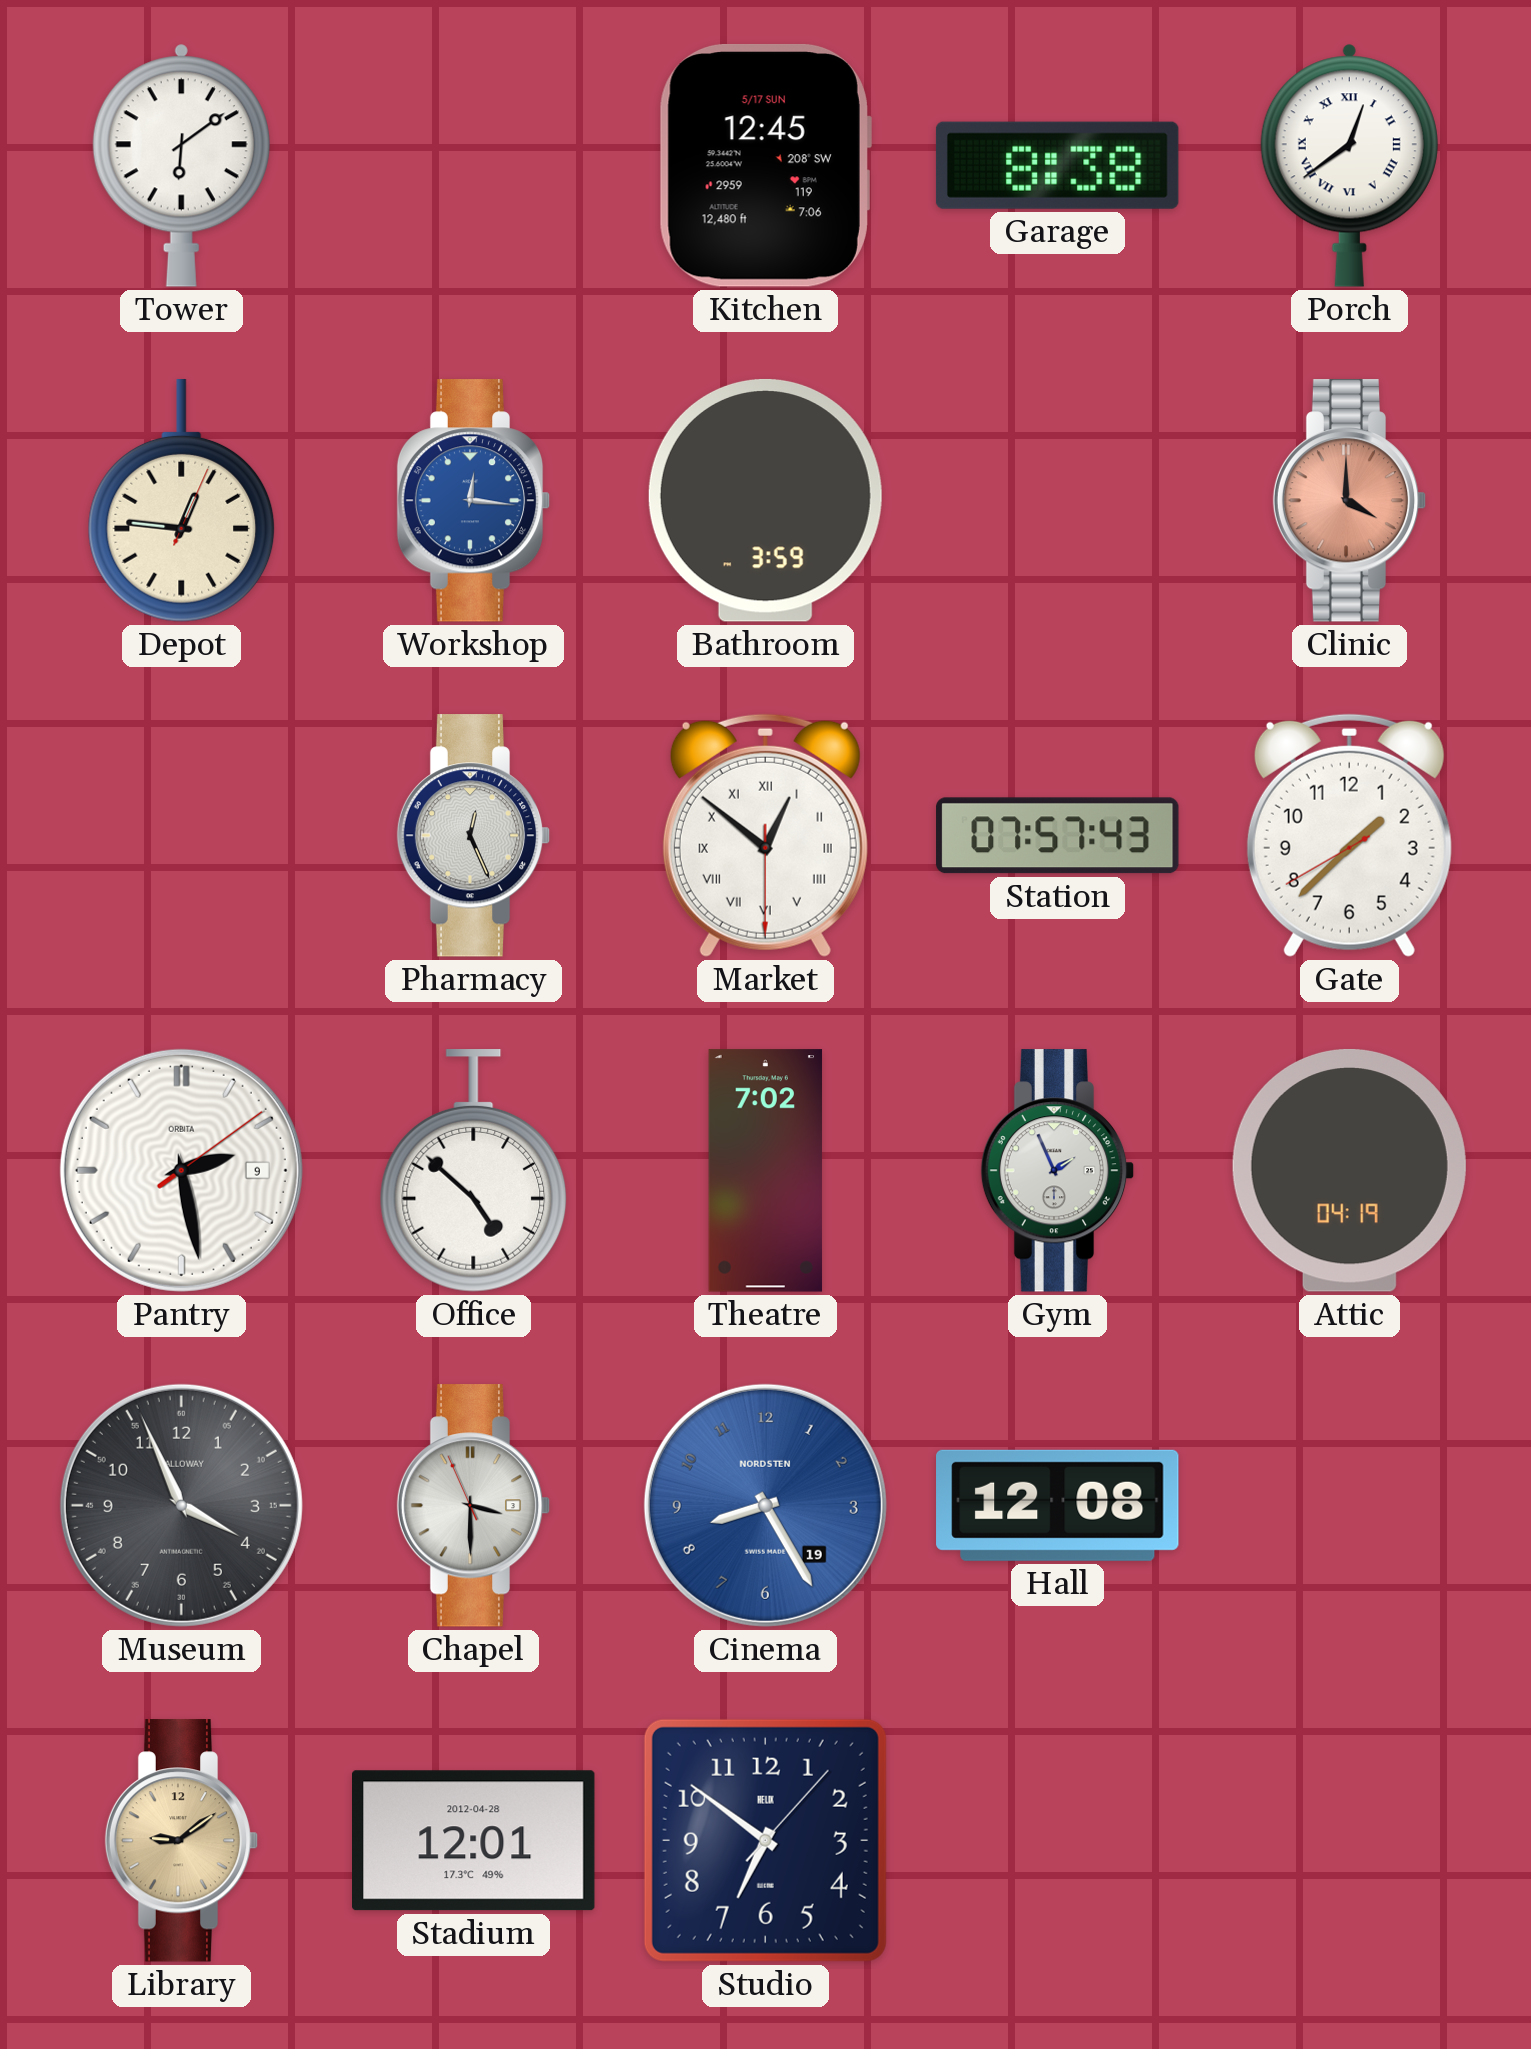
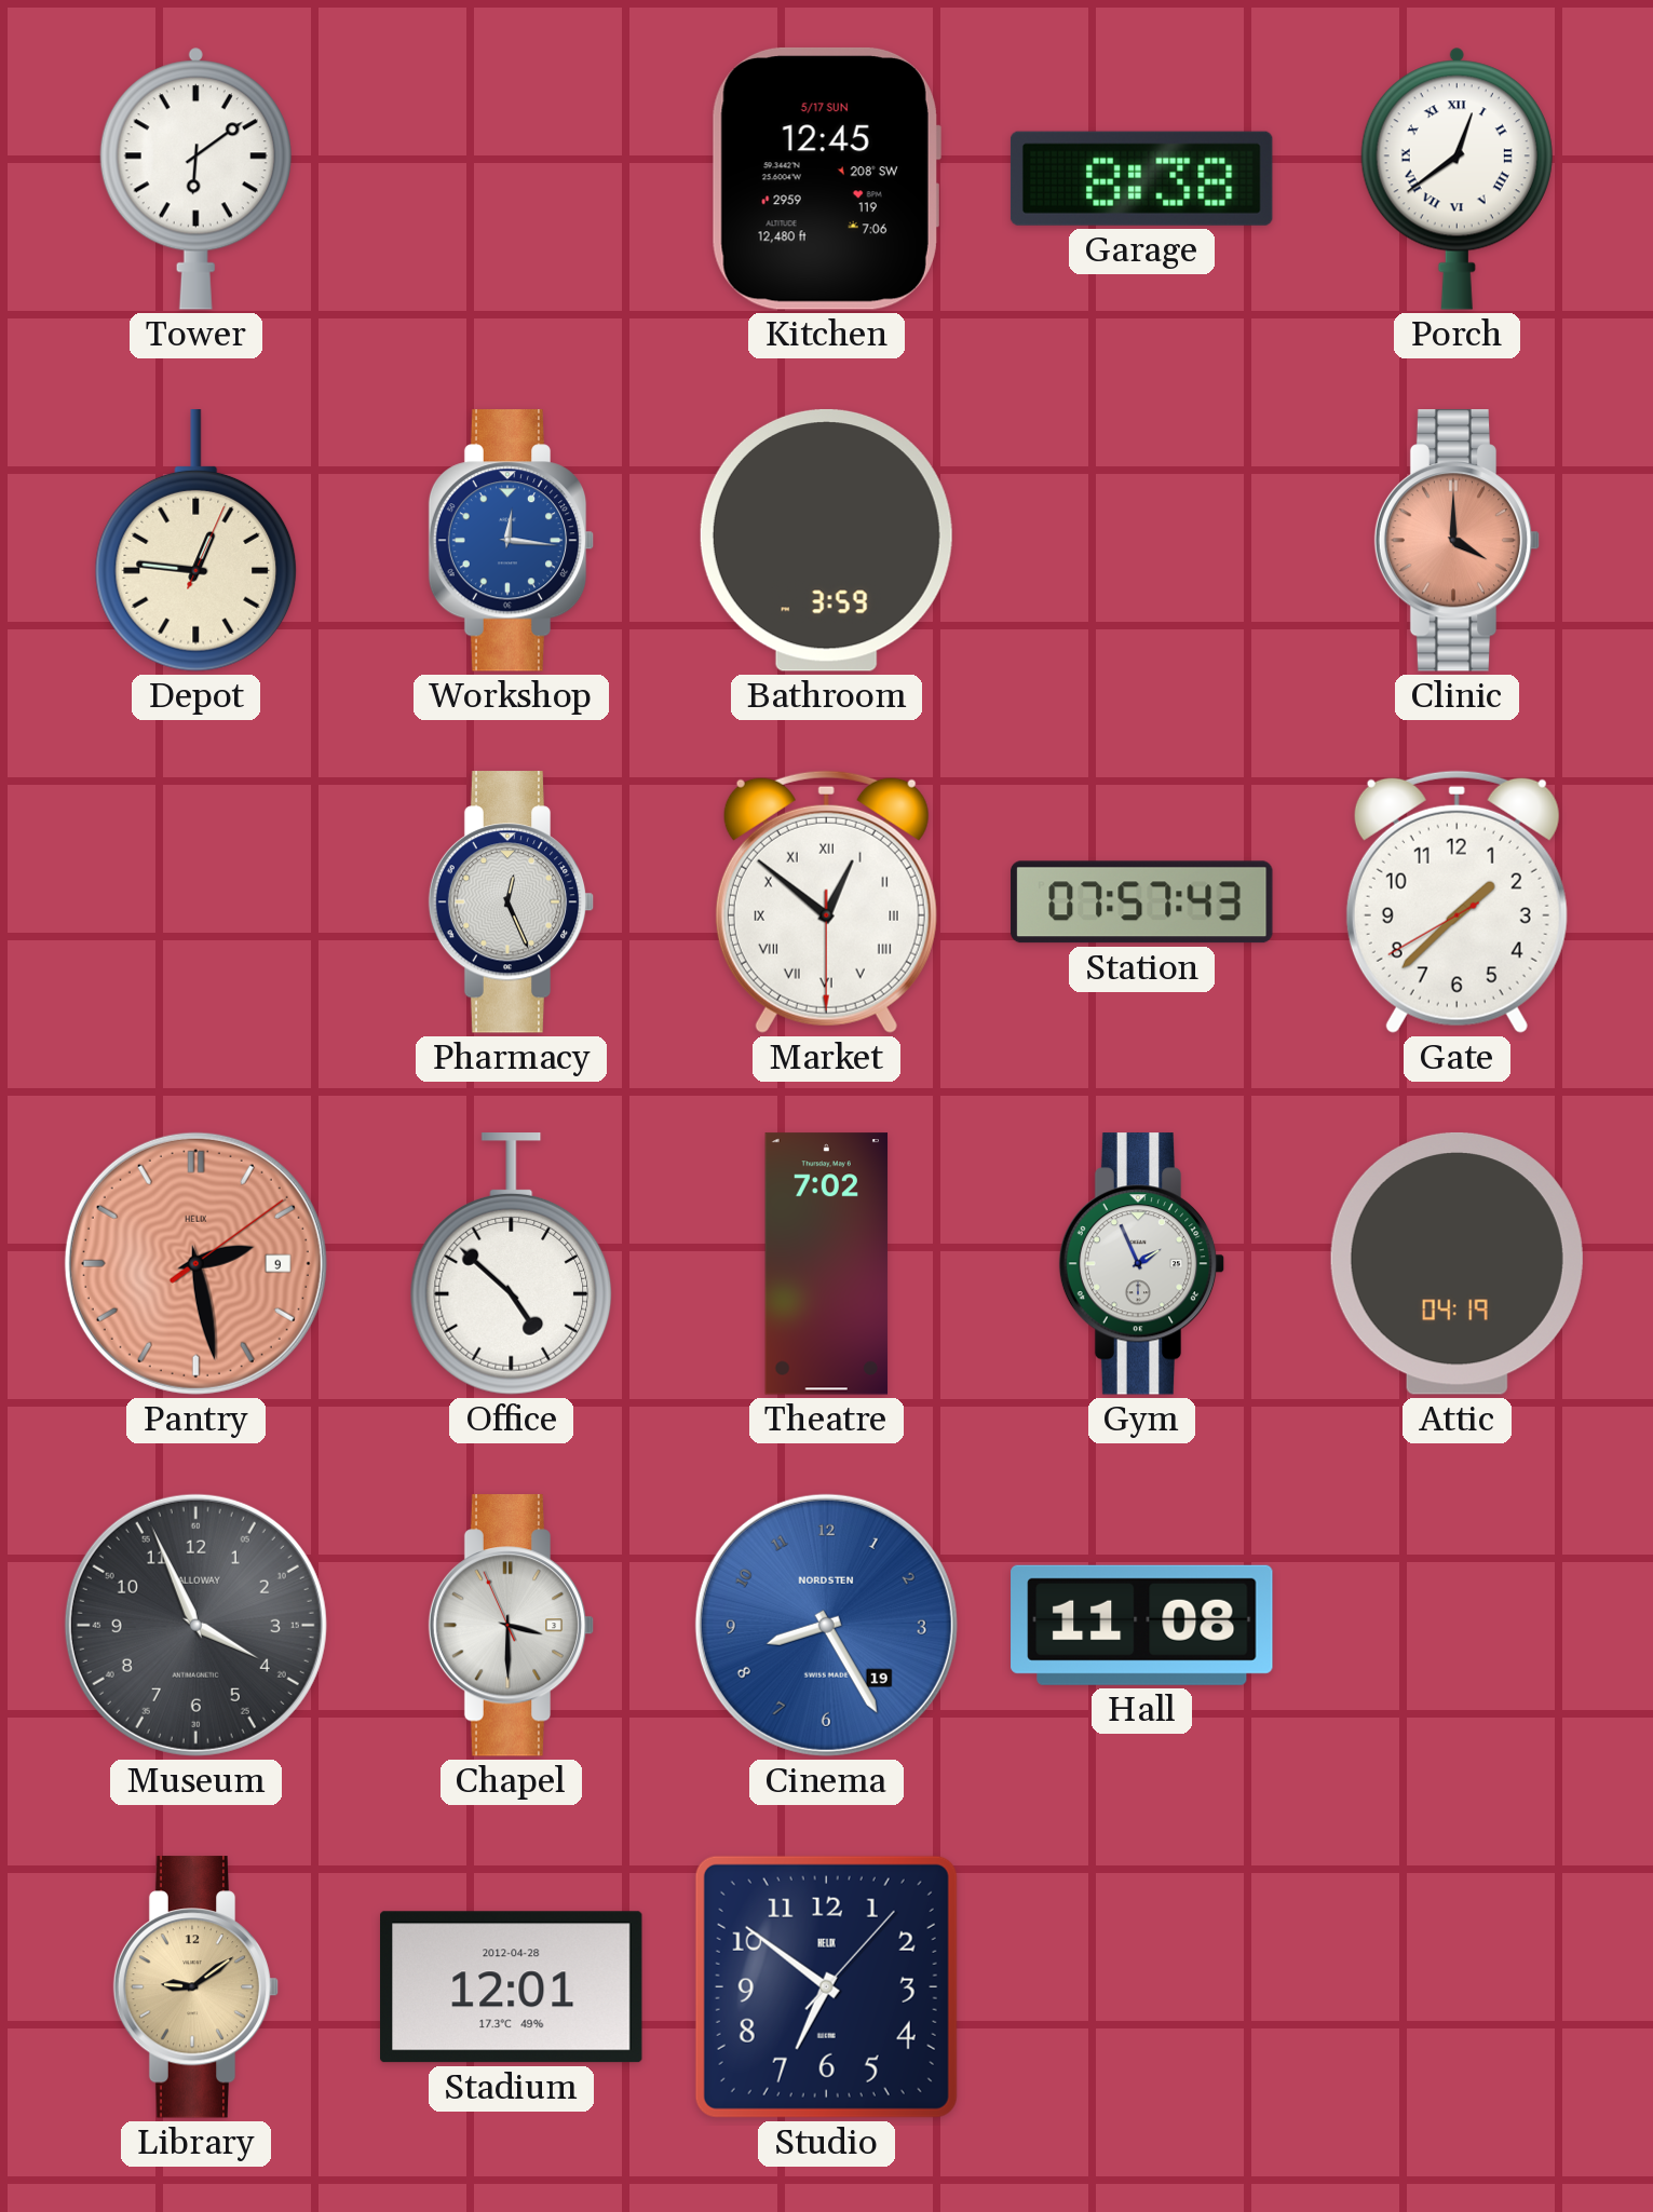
Pantry dial: white -> salmon
Pantry brand: ORBITA -> HELIX
Hall: 12:08 -> 11:08
